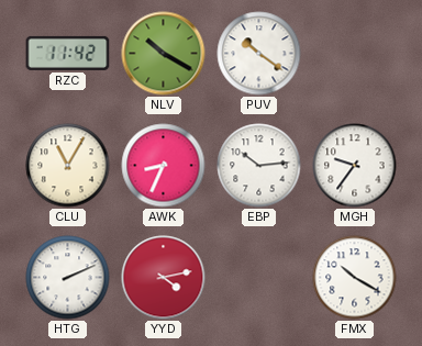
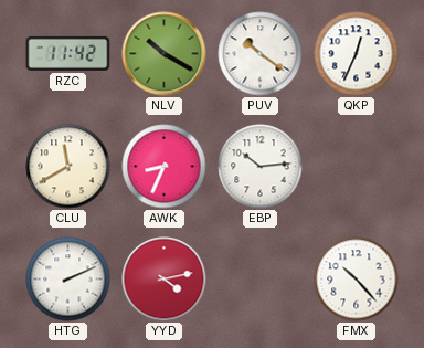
QKP: none -> 12:34
CLU: 11:05 -> 11:40
MGH: 9:36 -> none
FMX: 10:20 -> 10:23
